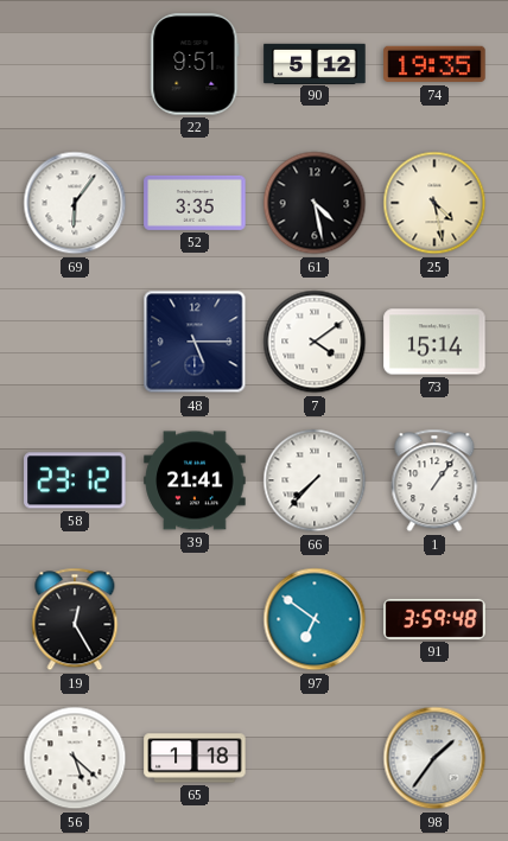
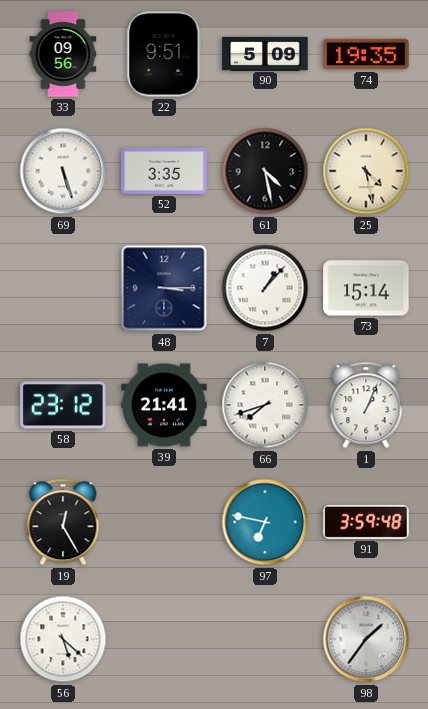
33: none -> 09:56
90: 5:12 -> 5:09
69: 6:06 -> 5:27
48: 5:15 -> 3:15
7: 4:09 -> 1:07
66: 7:37 -> 7:42
1: 1:06 -> 1:04
97: 6:51 -> 6:47
65: 1:18 -> none
